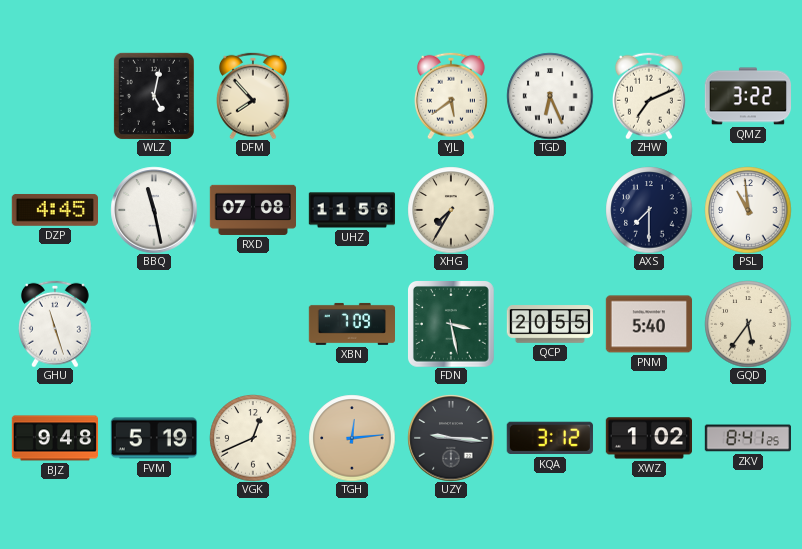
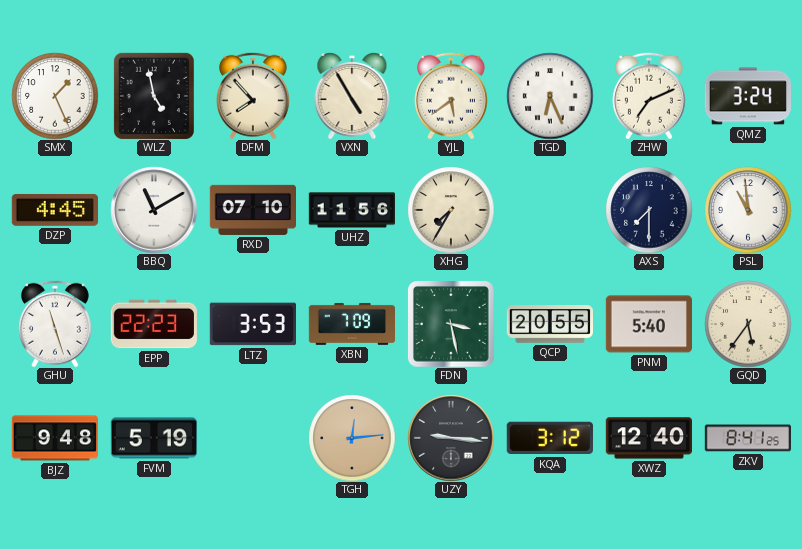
SMX: none -> 1:26
WLZ: 5:02 -> 4:58
VXN: none -> 4:55
QMZ: 3:22 -> 3:24
BBQ: 11:28 -> 11:10
RXD: 07:08 -> 07:10
EPP: none -> 22:23
LTZ: none -> 3:53
VGK: 12:41 -> none
XWZ: 1:02 -> 12:40
